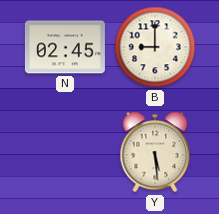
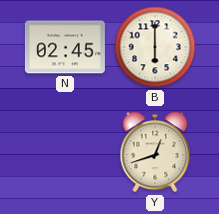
B: 9:00 -> 6:00
Y: 5:29 -> 12:42
